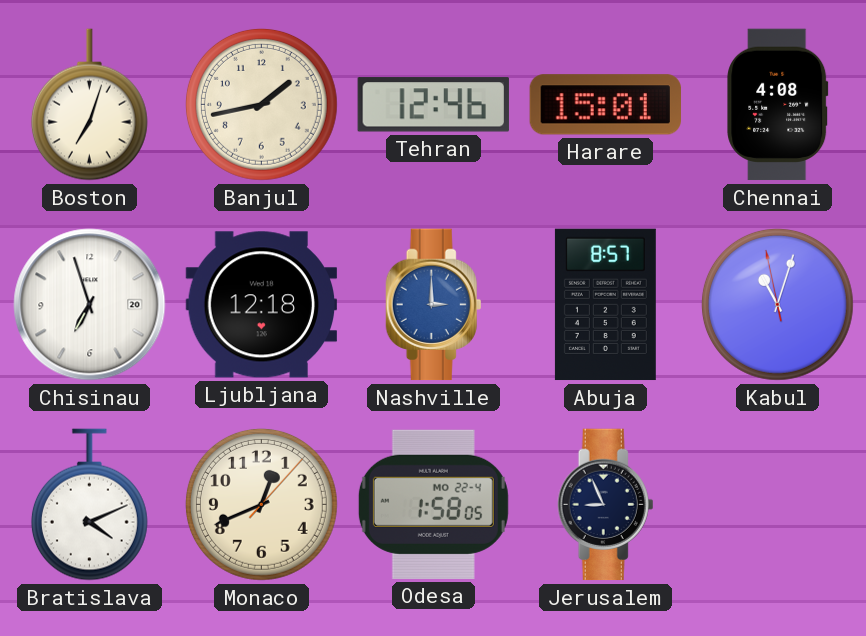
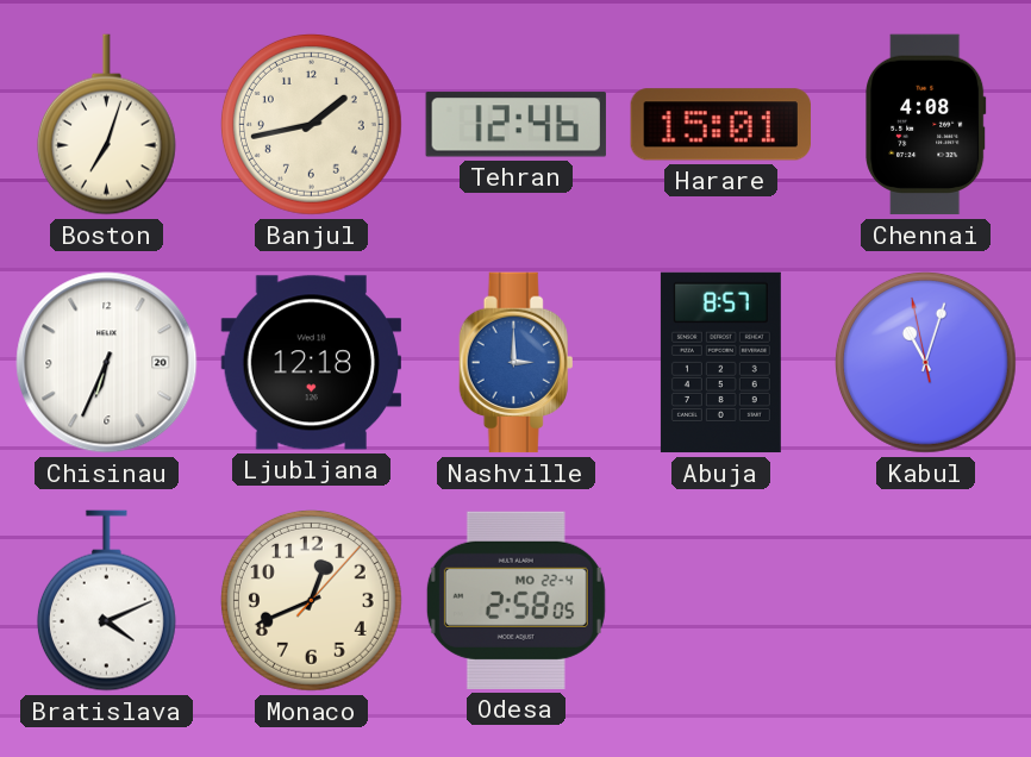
Chisinau: 6:57 -> 6:34
Odesa: 1:58 -> 2:58
Jerusalem: 8:56 -> none
